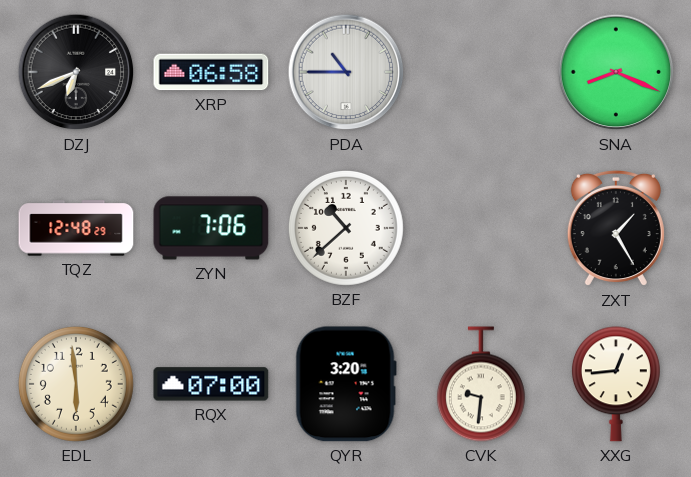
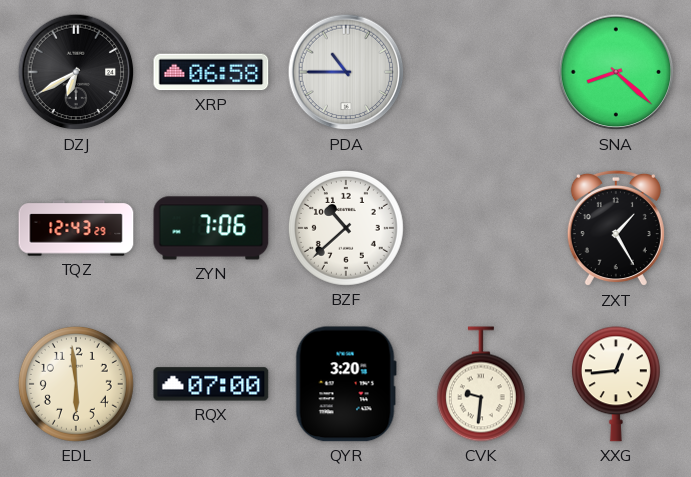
DZJ: 6:41 -> 6:40
SNA: 8:19 -> 8:22
TQZ: 12:48 -> 12:43
